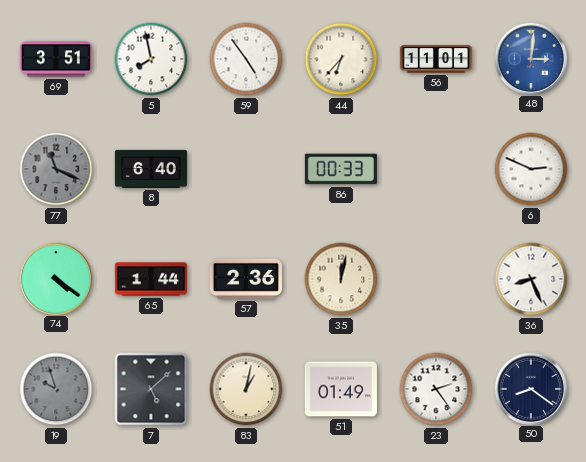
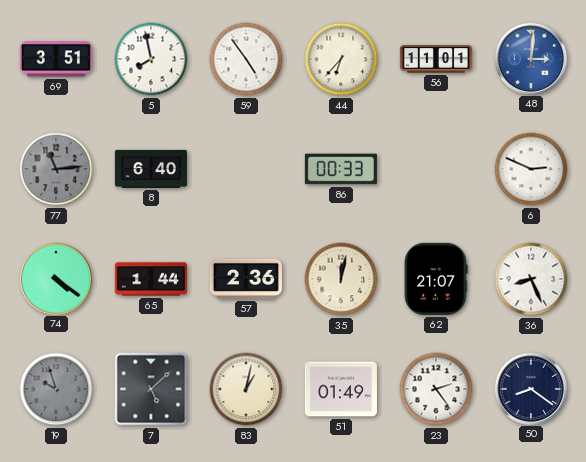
77: 11:19 -> 11:14
62: none -> 21:07
